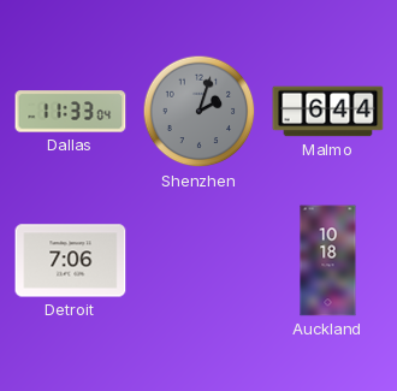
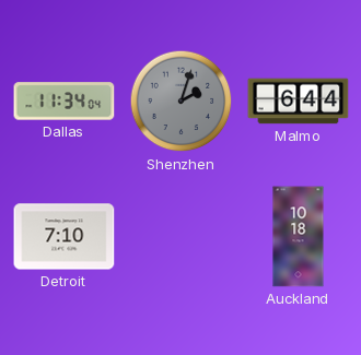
Dallas: 11:33 -> 11:34
Detroit: 7:06 -> 7:10
